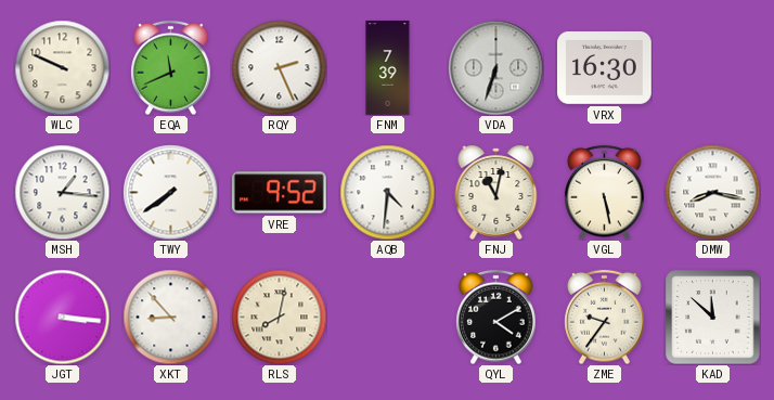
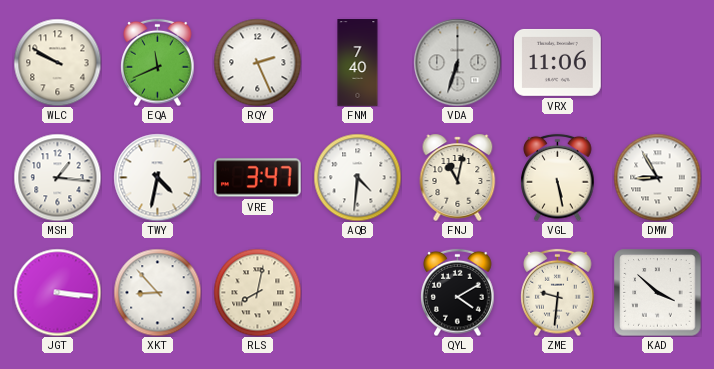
WLC: 9:49 -> 9:50
FNM: 7:39 -> 7:40
VRX: 16:30 -> 11:06
TWY: 7:39 -> 4:32
VRE: 9:52 -> 3:47
DMW: 8:17 -> 8:55
ZME: 9:36 -> 9:31
KAD: 11:52 -> 3:52
